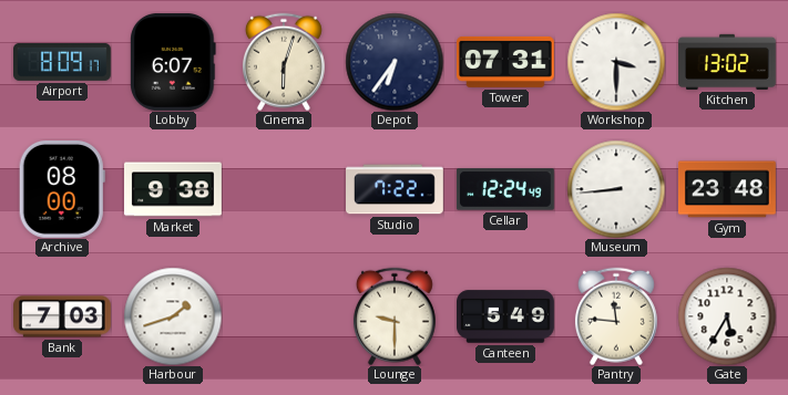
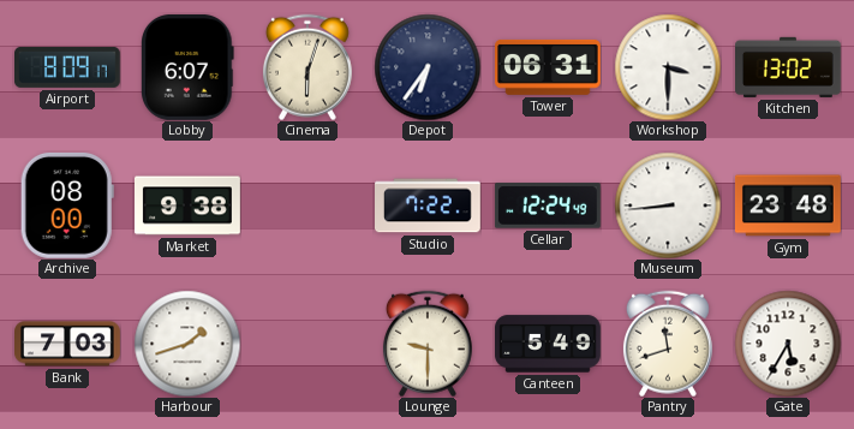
Tower: 07:31 -> 06:31
Pantry: 11:46 -> 11:42
